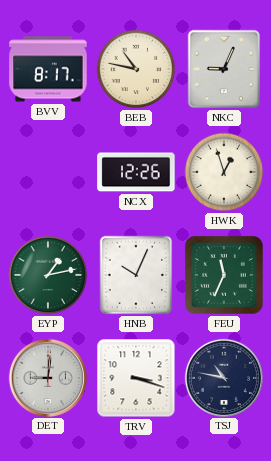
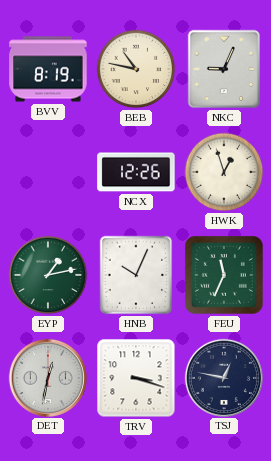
BVV: 8:17 -> 8:19
DET: 9:01 -> 12:32
TSJ: 10:47 -> 12:47
